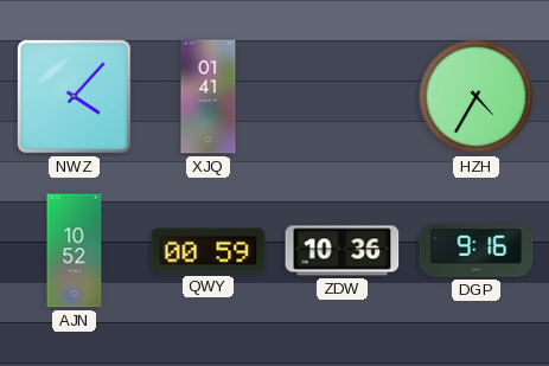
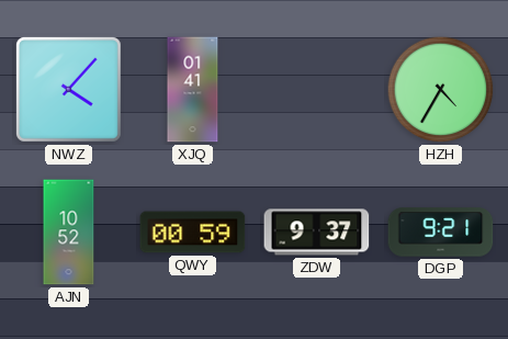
ZDW: 10:36 -> 9:37
DGP: 9:16 -> 9:21
